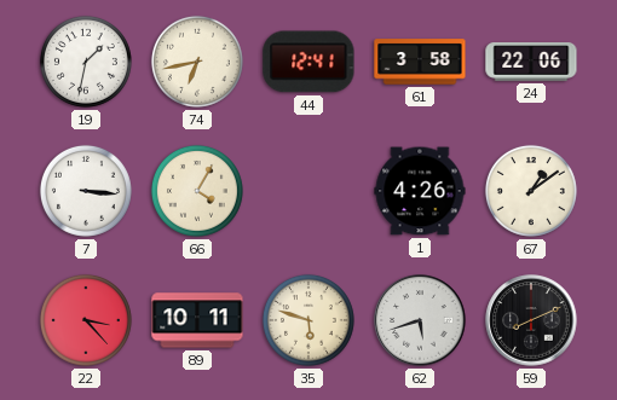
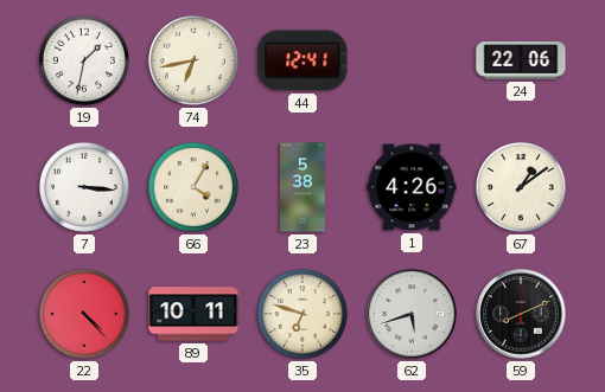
61: 3:58 -> none
23: none -> 5:38
22: 3:23 -> 4:23
35: 5:48 -> 6:48
